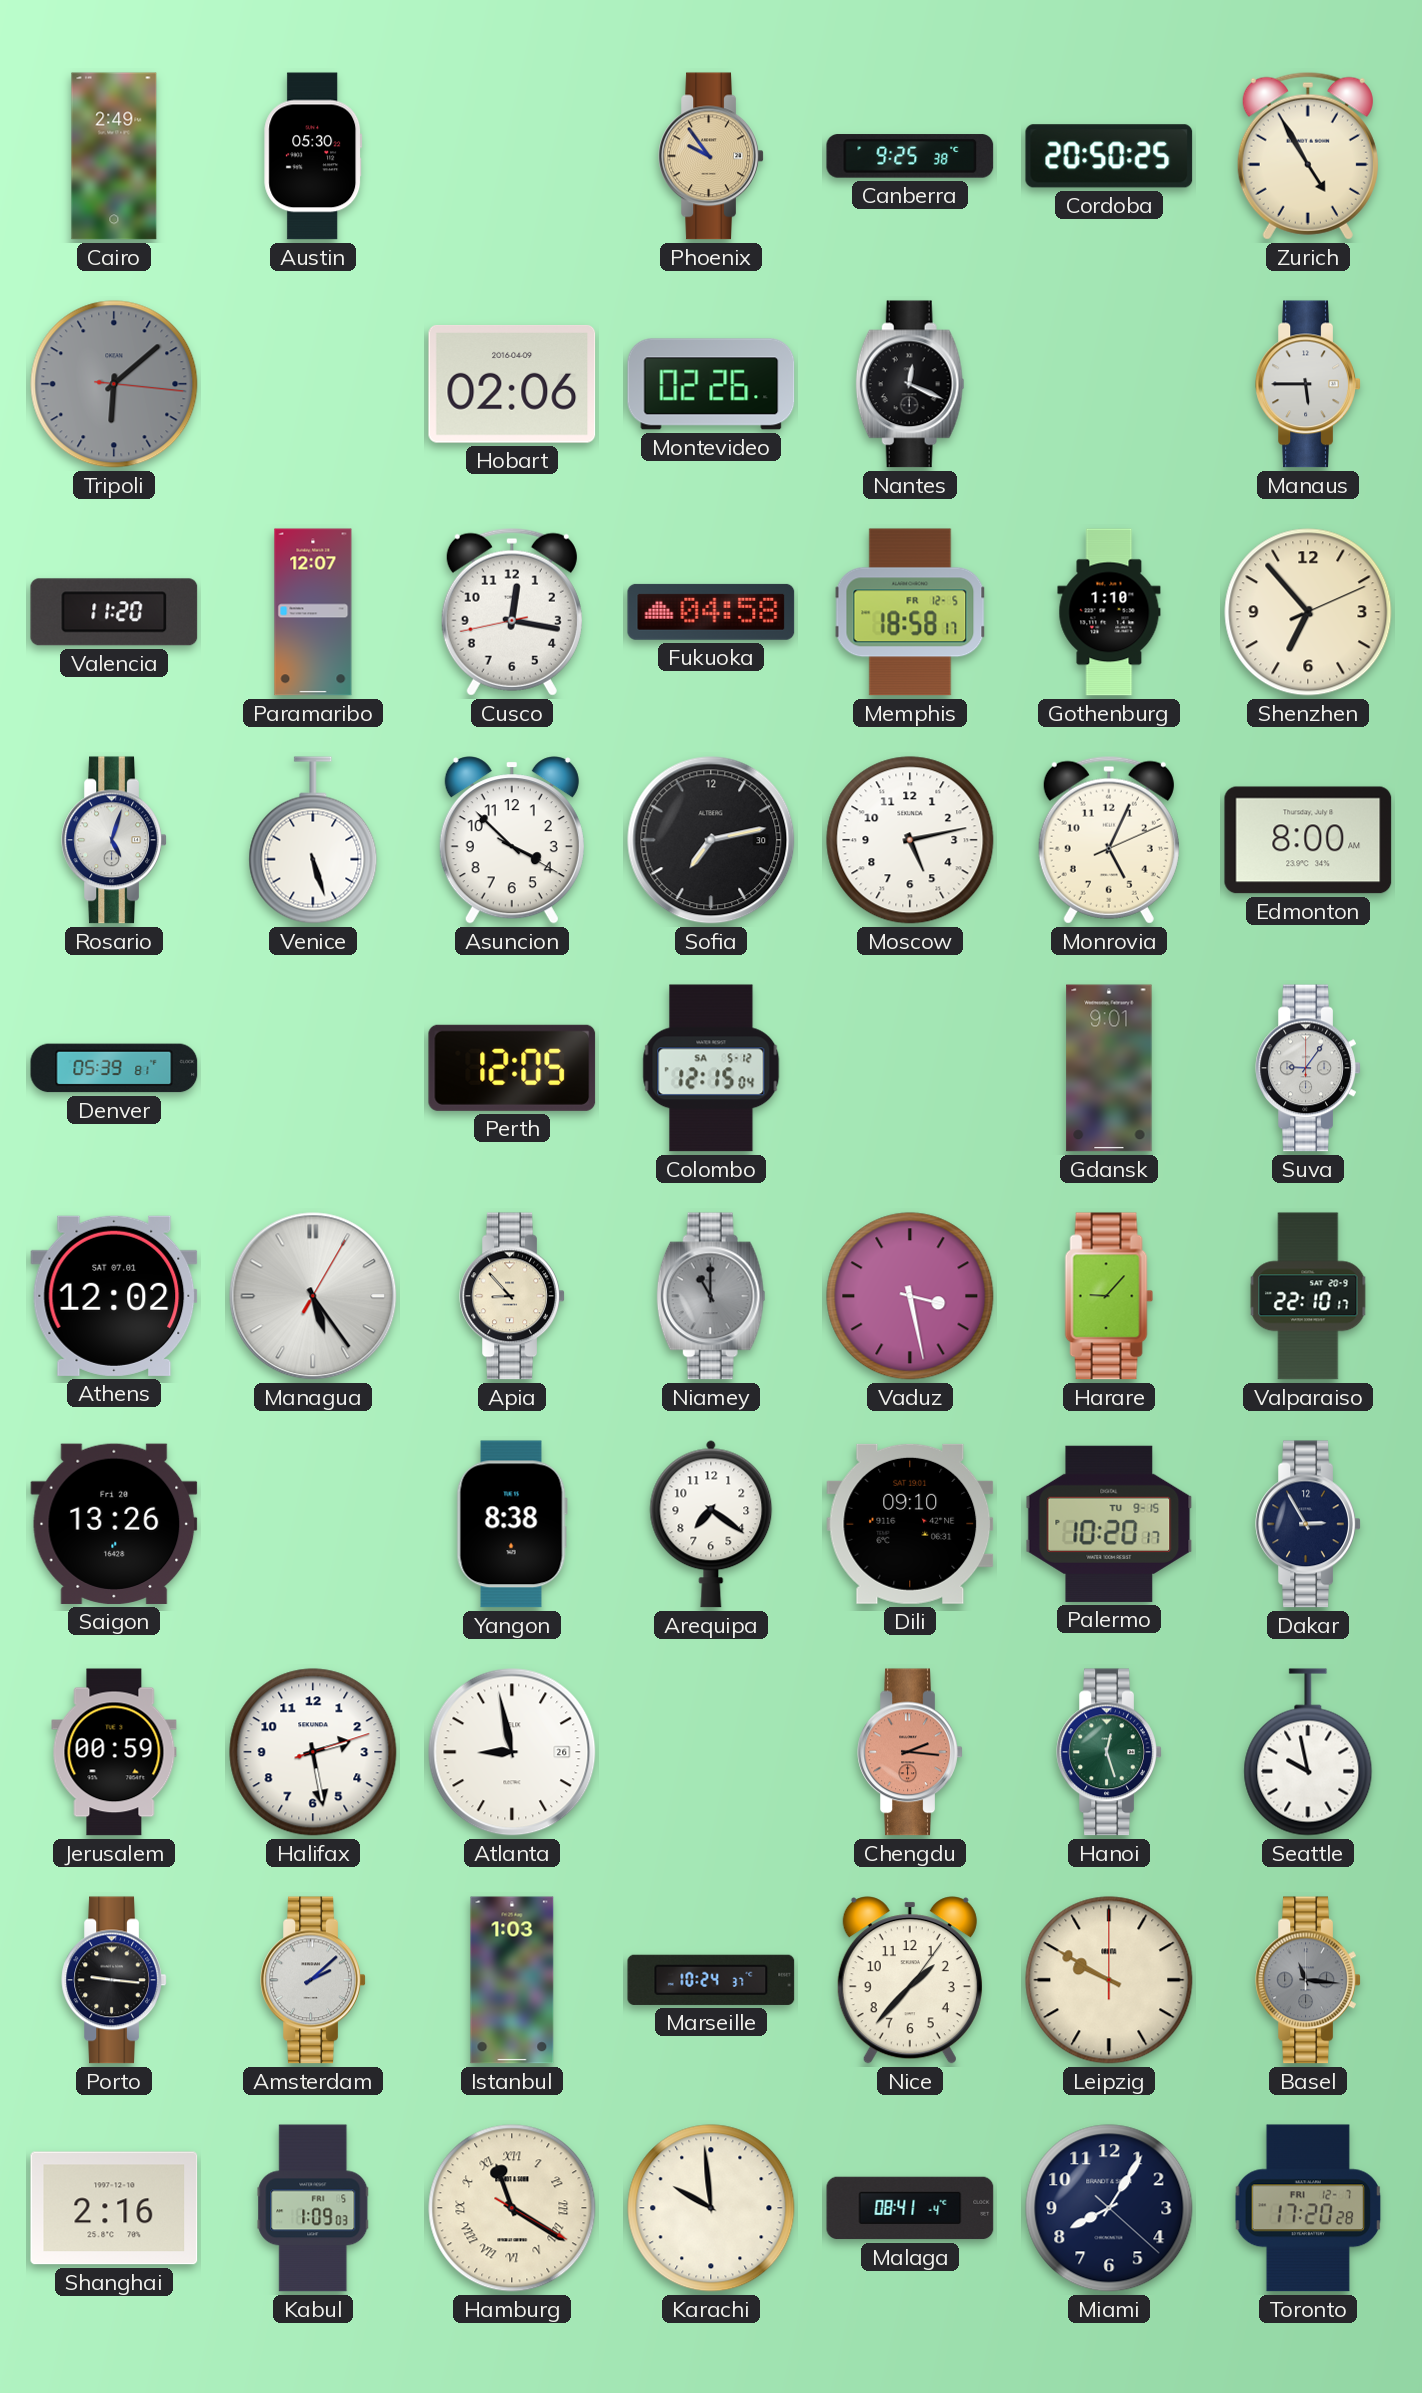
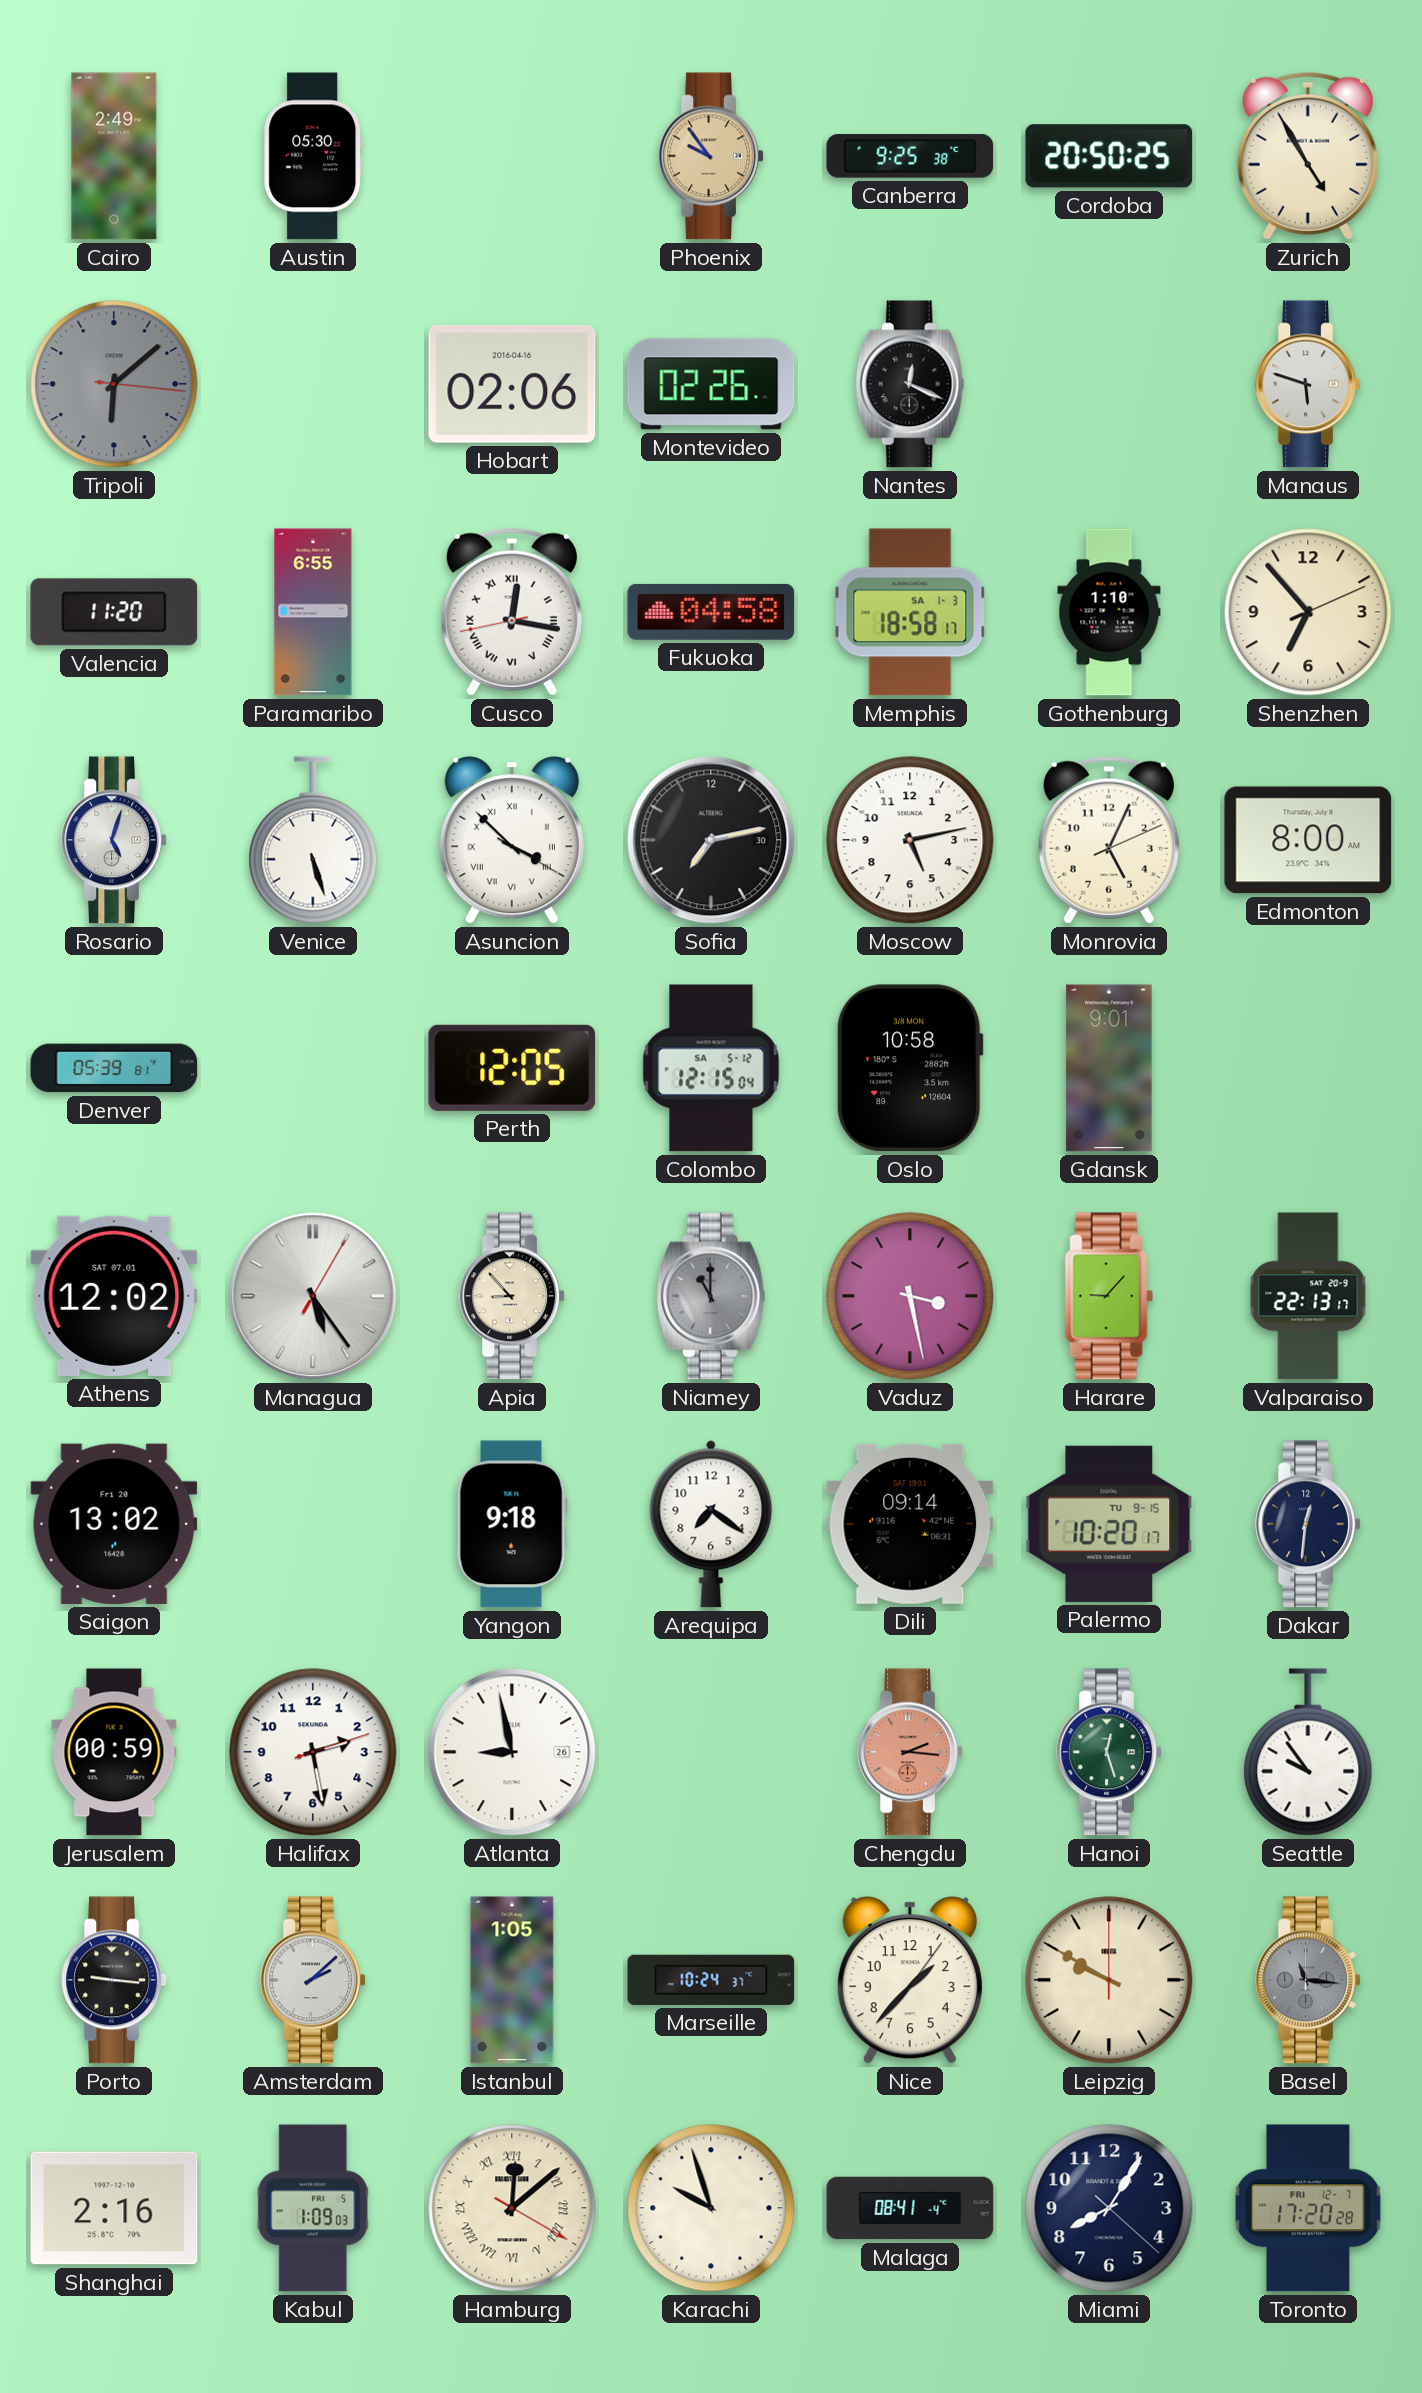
Hobart date: 2016-04-09 -> 2016-04-16
Manaus: 5:45 -> 5:48
Paramaribo: 12:07 -> 6:55
Cusco numerals: Arabic -> Roman
Memphis date: FR 12-5 -> SA 1-3
Asuncion numerals: Arabic -> Roman
Oslo: none -> 10:58
Suva: 9:06 -> none
Valparaiso: 22:10 -> 22:13
Saigon: 13:26 -> 13:02
Yangon: 8:38 -> 9:18
Dili: 09:10 -> 09:14
Dakar: 2:55 -> 12:31
Seattle: 9:58 -> 9:54
Istanbul: 1:03 -> 1:05
Hamburg: 11:20 -> 12:08
Karachi: 9:59 -> 9:57
